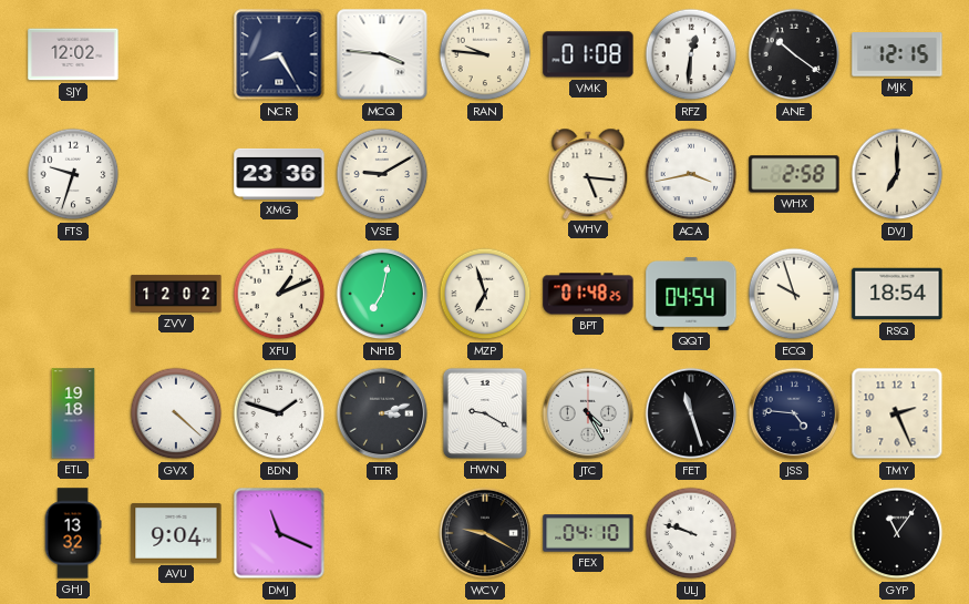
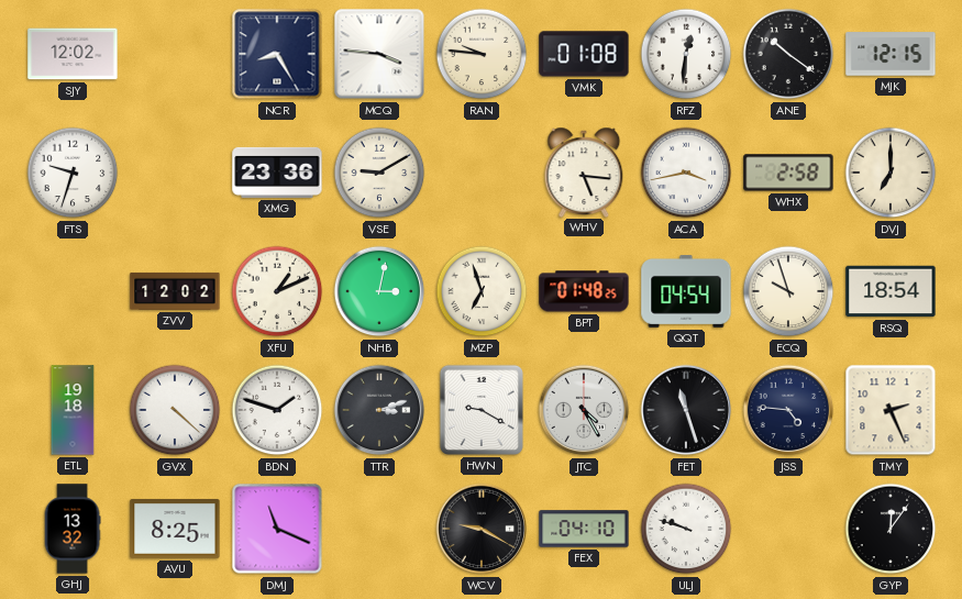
NHB: 7:02 -> 3:02
AVU: 9:04 -> 8:25
GYP: 11:06 -> 12:06
